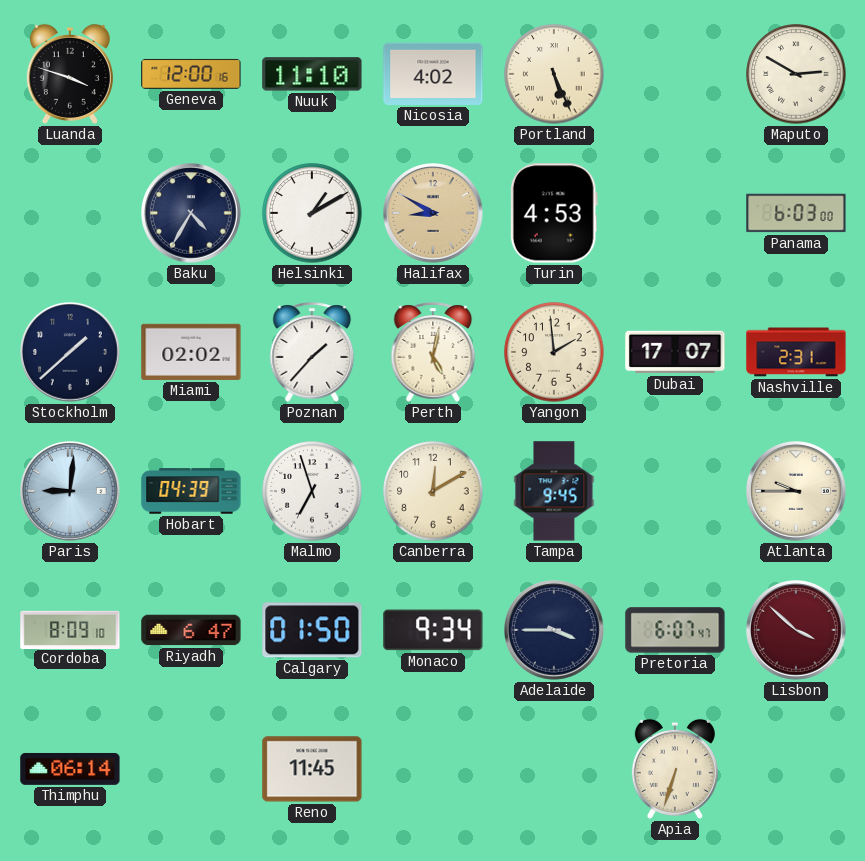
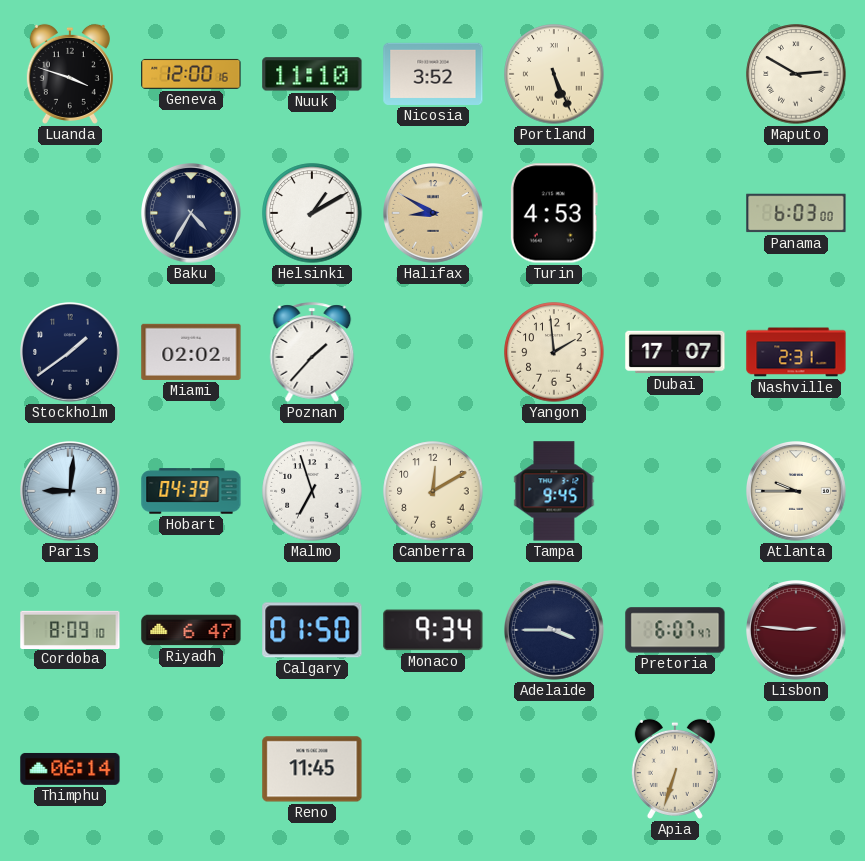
Nicosia: 4:02 -> 3:52
Stockholm: 1:38 -> 1:39
Perth: 5:02 -> none
Lisbon: 3:52 -> 2:46
